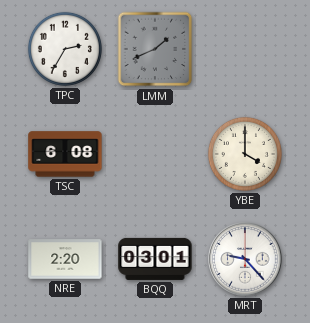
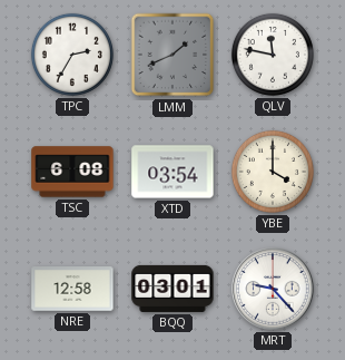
QLV: none -> 11:47
XTD: none -> 03:54
NRE: 2:20 -> 12:58
